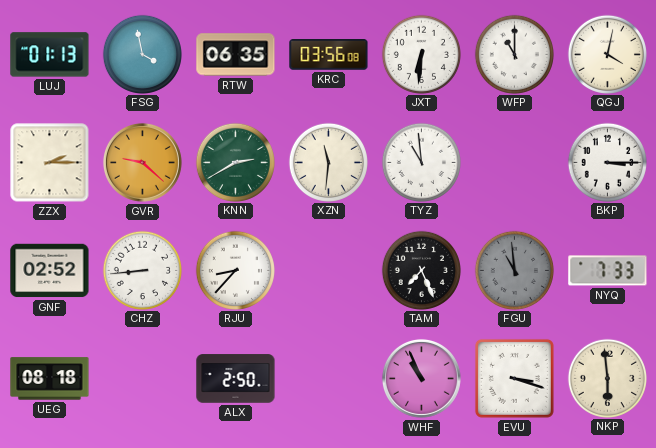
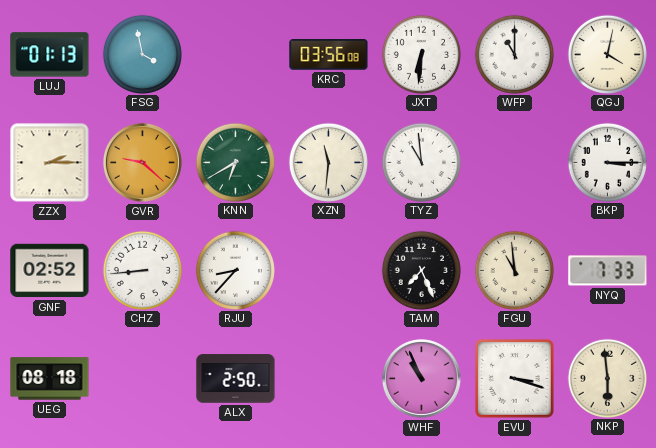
RTW: 06:35 -> none
KNN: 2:40 -> 6:40
FGU dial: grey -> cream
